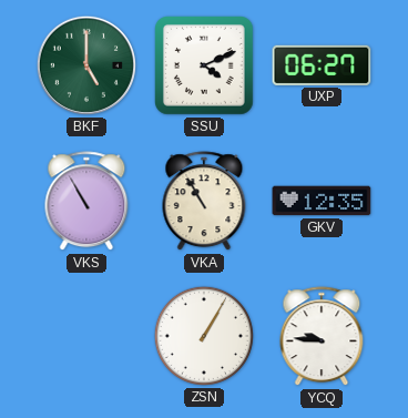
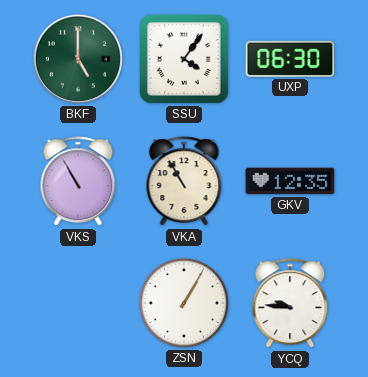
SSU: 4:11 -> 4:06
UXP: 06:27 -> 06:30
